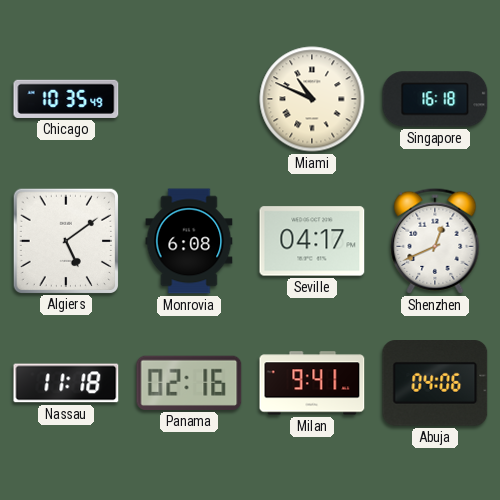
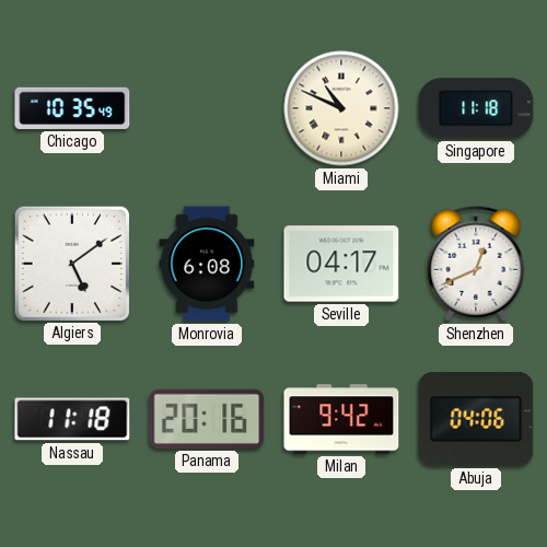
Singapore: 16:18 -> 11:18
Panama: 02:16 -> 20:16
Milan: 9:41 -> 9:42
